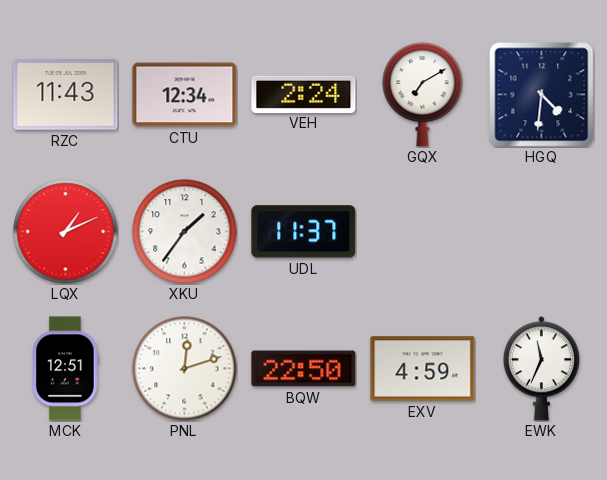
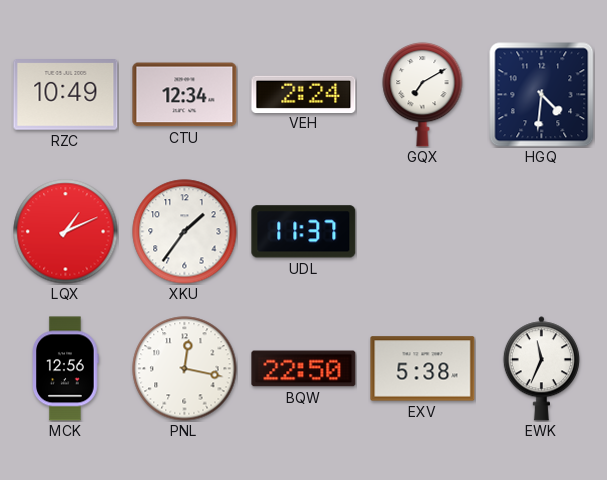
RZC: 11:43 -> 10:49
MCK: 12:51 -> 12:56
PNL: 12:12 -> 12:17
EXV: 4:59 -> 5:38
